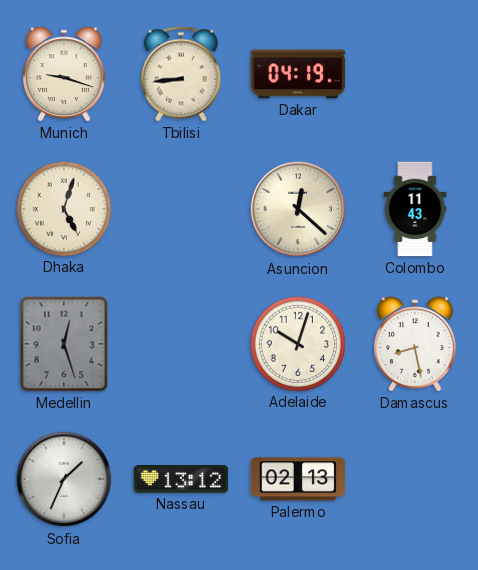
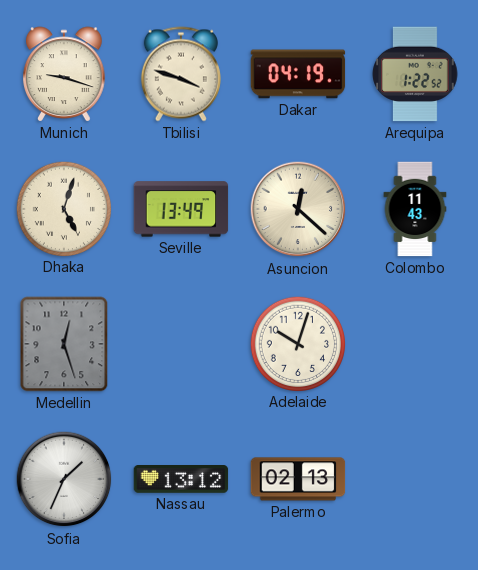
Tbilisi: 8:44 -> 3:48
Arequipa: none -> 1:22
Seville: none -> 13:49
Damascus: 8:28 -> none
